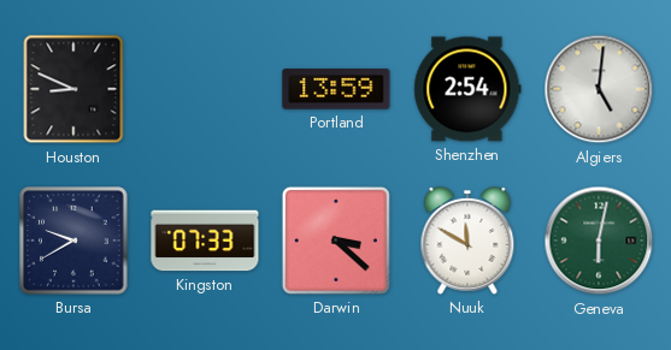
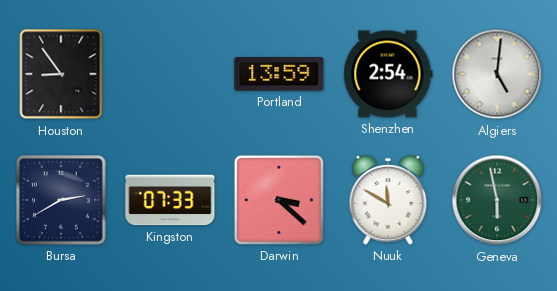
Houston: 8:49 -> 8:54
Bursa: 9:40 -> 2:40
Geneva: 6:02 -> 5:58
